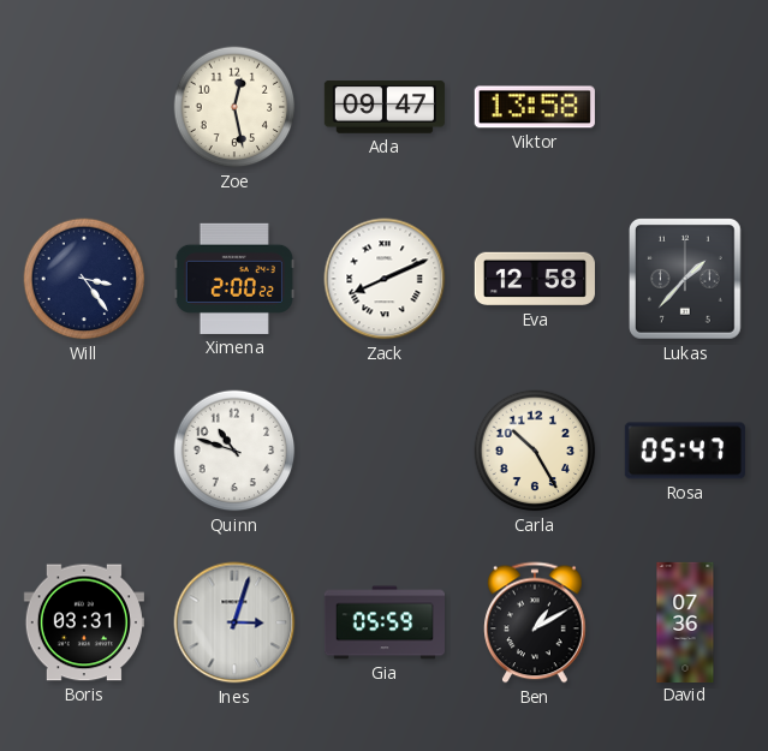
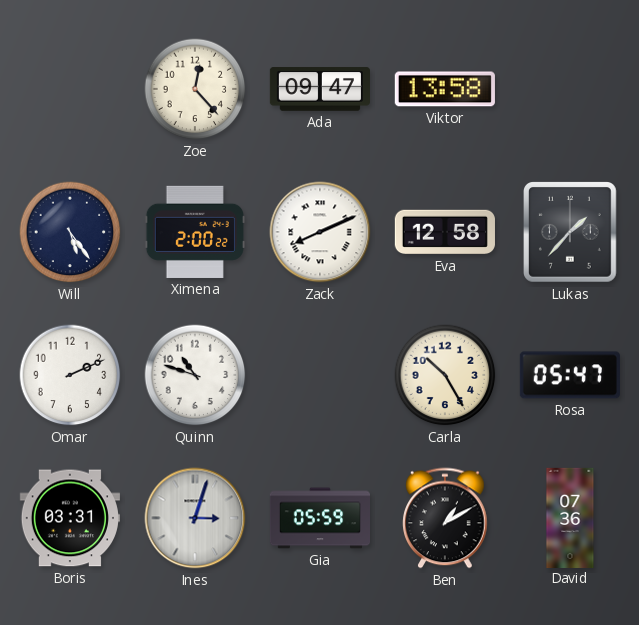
Zoe: 12:28 -> 12:23
Will: 3:24 -> 5:24
Omar: none -> 2:11
